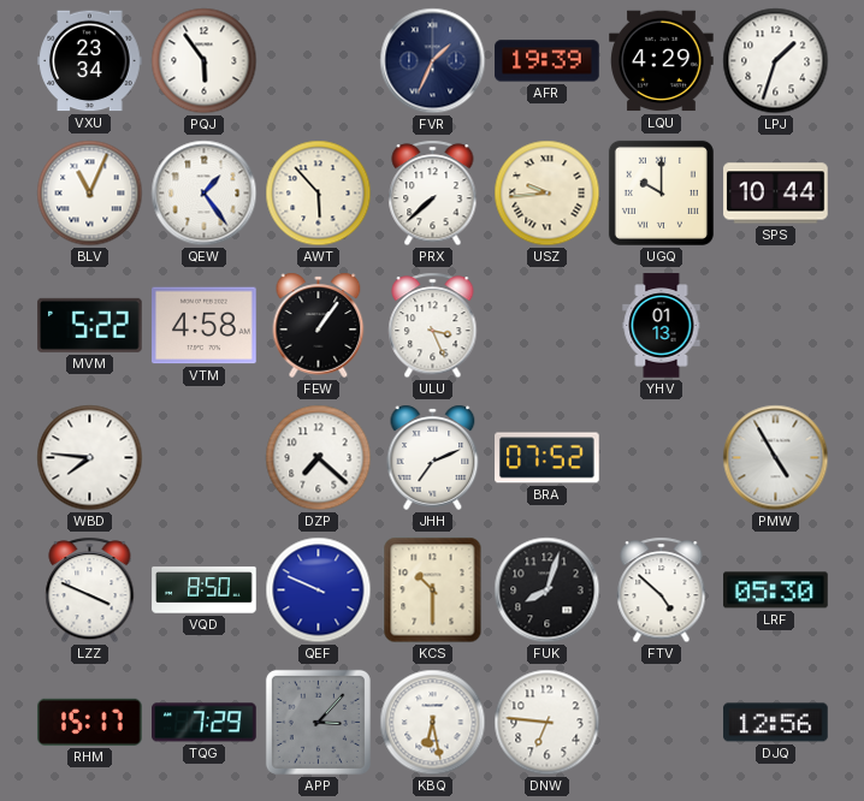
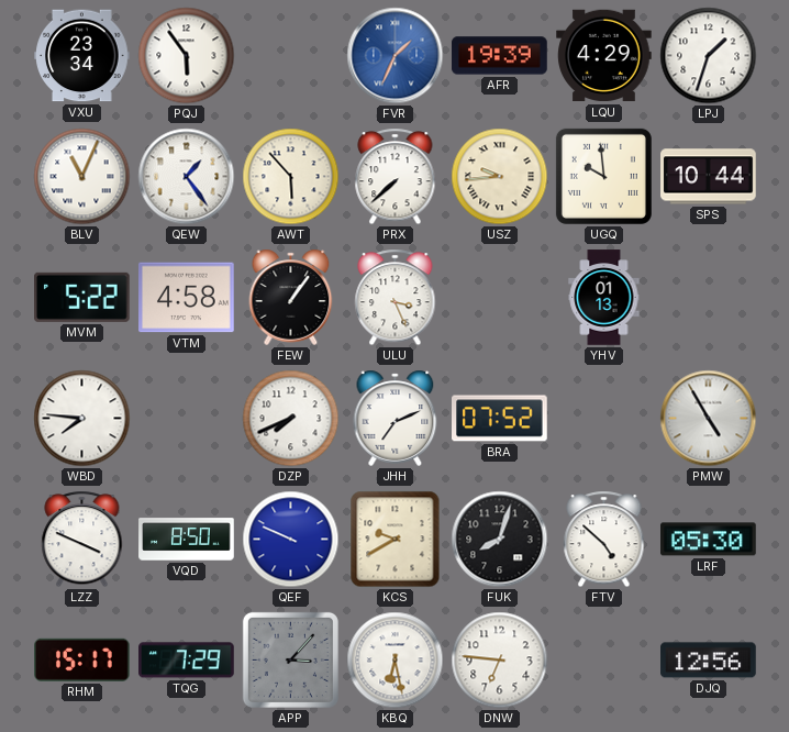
FVR dial: navy -> blue
UGQ: 10:00 -> 9:59
DZP: 7:22 -> 7:41
KCS: 10:30 -> 9:40
